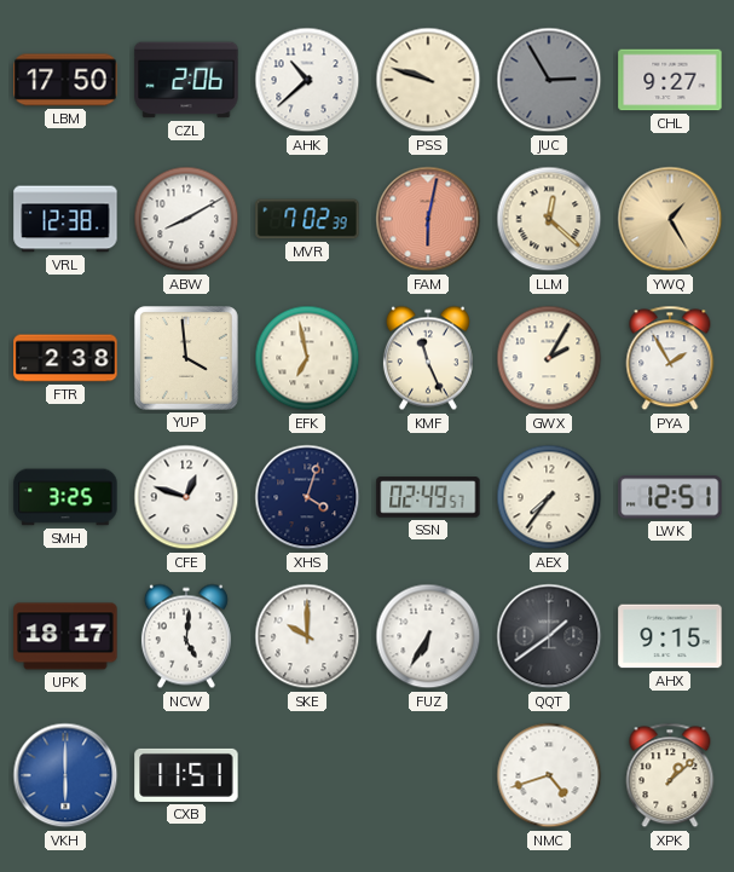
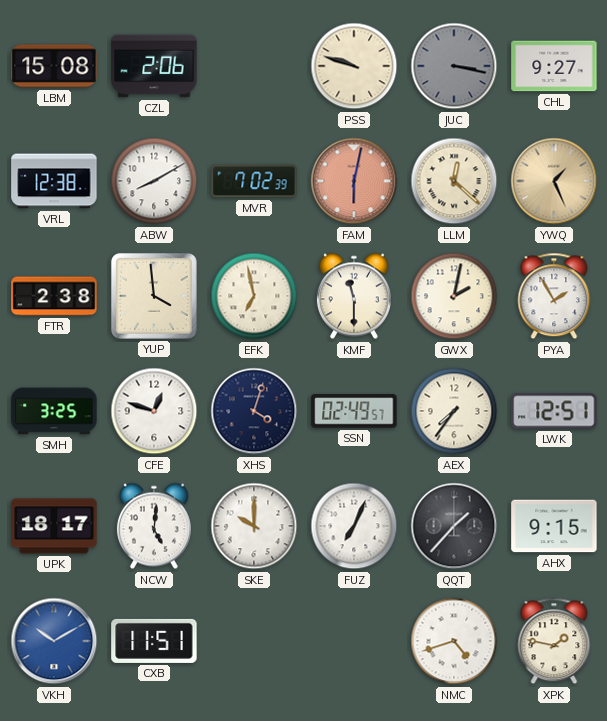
LBM: 17:50 -> 15:08
AHK: 10:38 -> none
JUC: 2:55 -> 3:17
YWQ: 1:25 -> 1:26
KMF: 11:26 -> 11:30
GWX: 2:05 -> 2:02
FUZ: 6:35 -> 7:04
QQT: 1:39 -> 1:37
VKH: 6:00 -> 10:10
XPK: 1:08 -> 1:47
